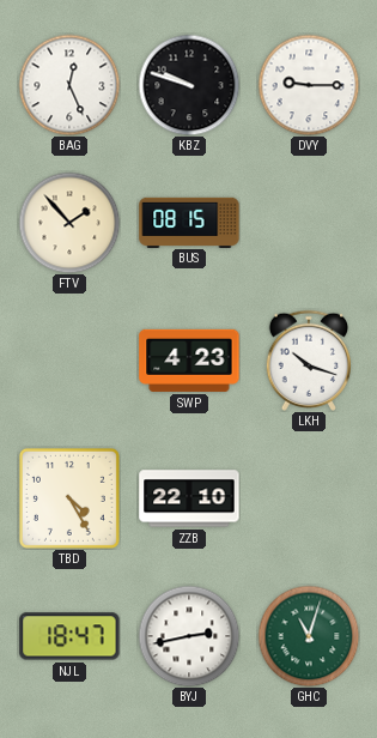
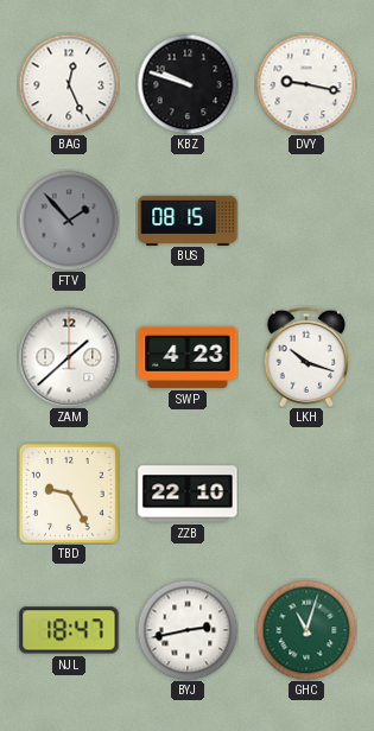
DVY: 9:15 -> 9:17
FTV dial: cream -> grey
ZAM: none -> 1:38
TBD: 4:25 -> 9:25
